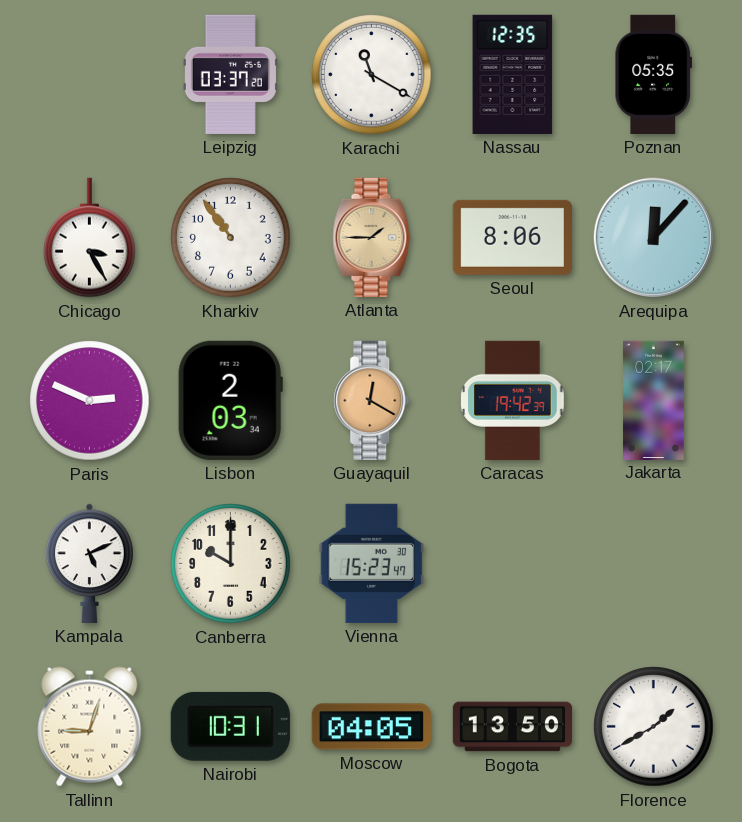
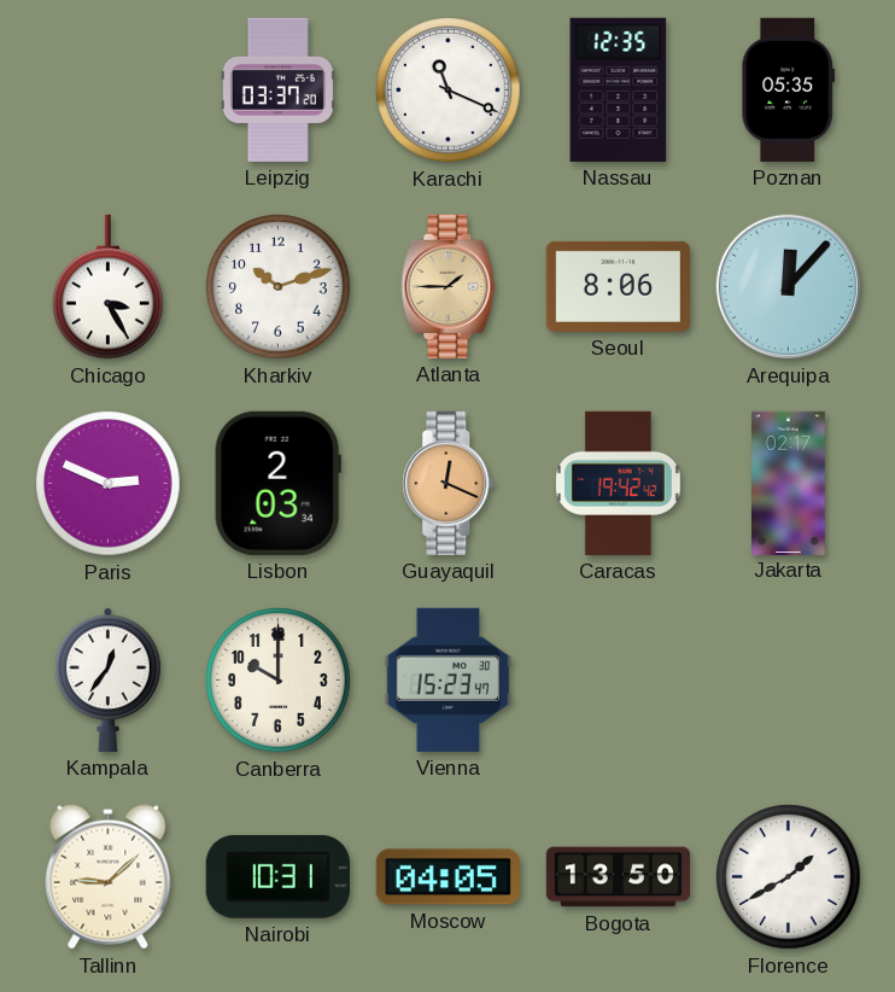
Karachi: 11:20 -> 11:19
Kharkiv: 10:54 -> 10:12
Guayaquil: 12:20 -> 12:19
Caracas: 19:42:39 -> 19:42:42
Kampala: 5:11 -> 12:36
Tallinn: 9:03 -> 9:08
